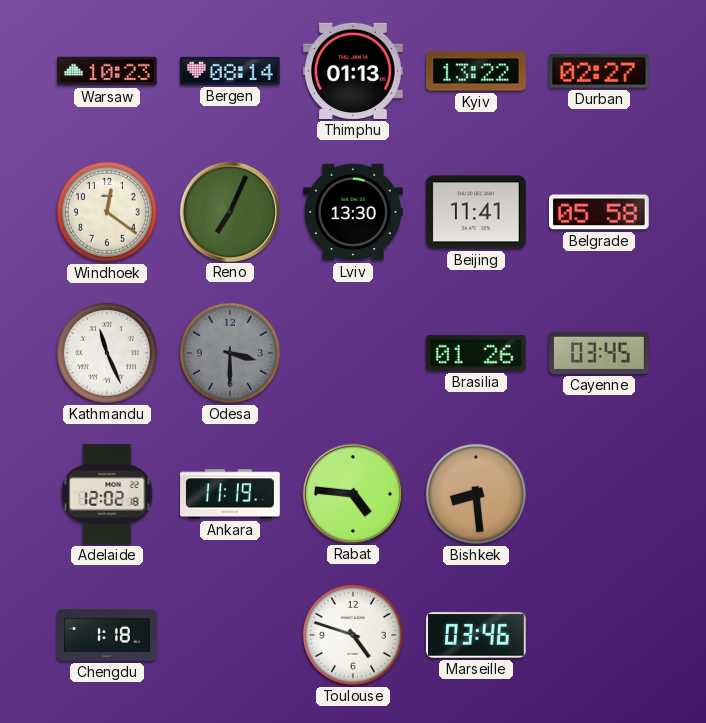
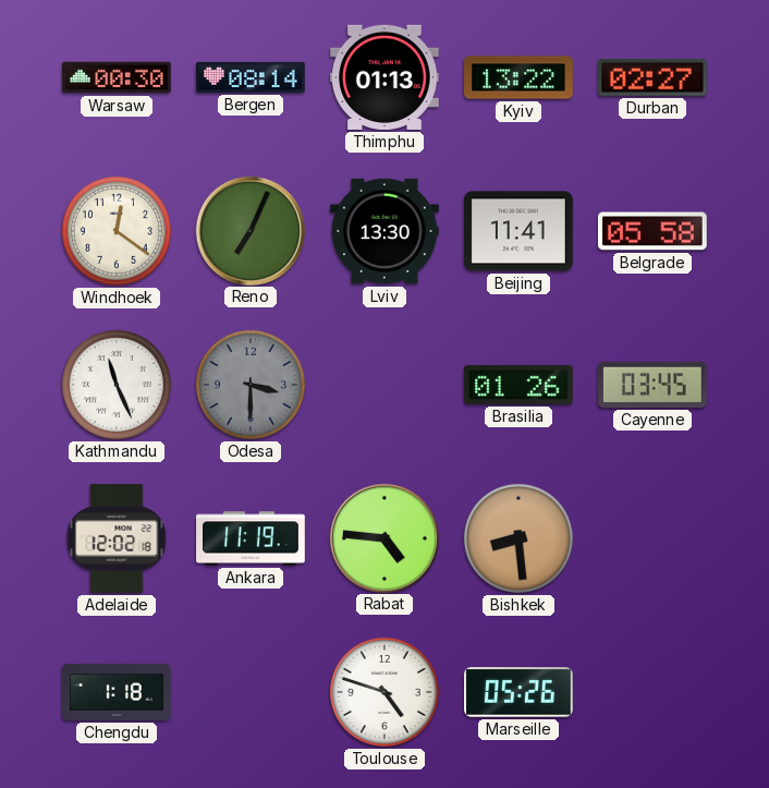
Warsaw: 10:23 -> 00:30
Marseille: 03:46 -> 05:26
